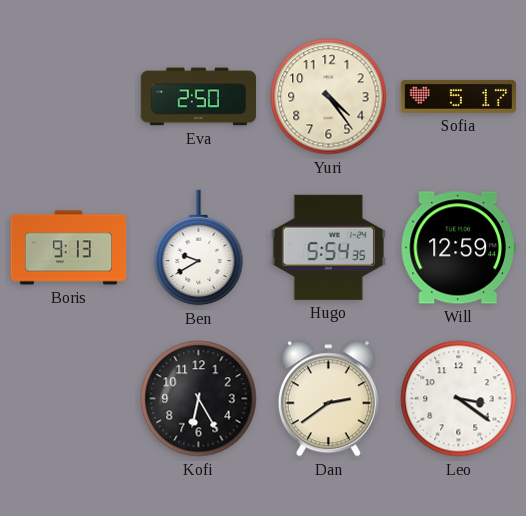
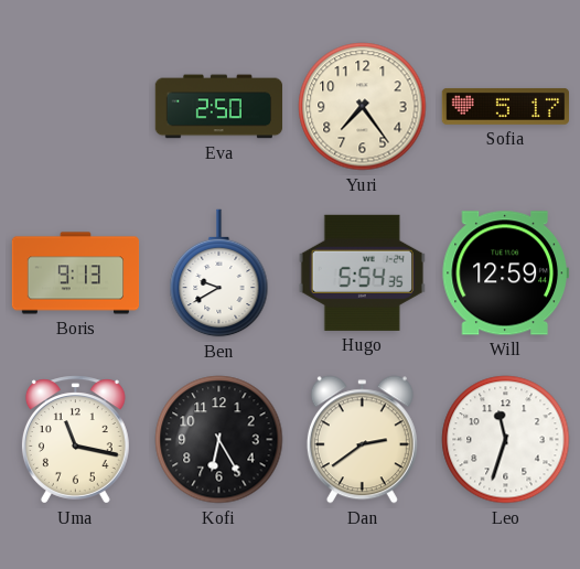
Yuri: 4:24 -> 7:24
Uma: none -> 11:17
Leo: 3:21 -> 11:33
